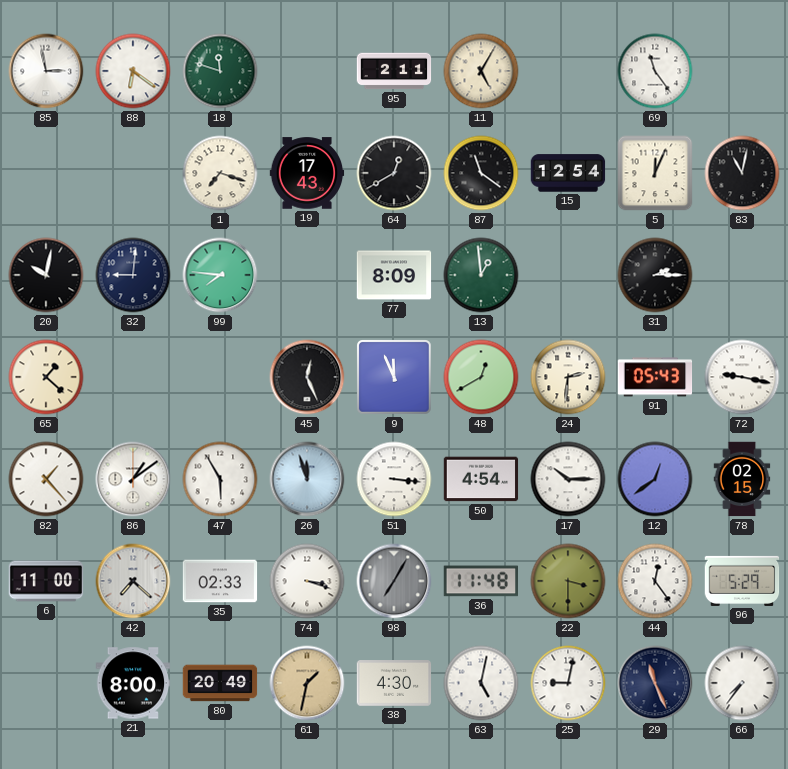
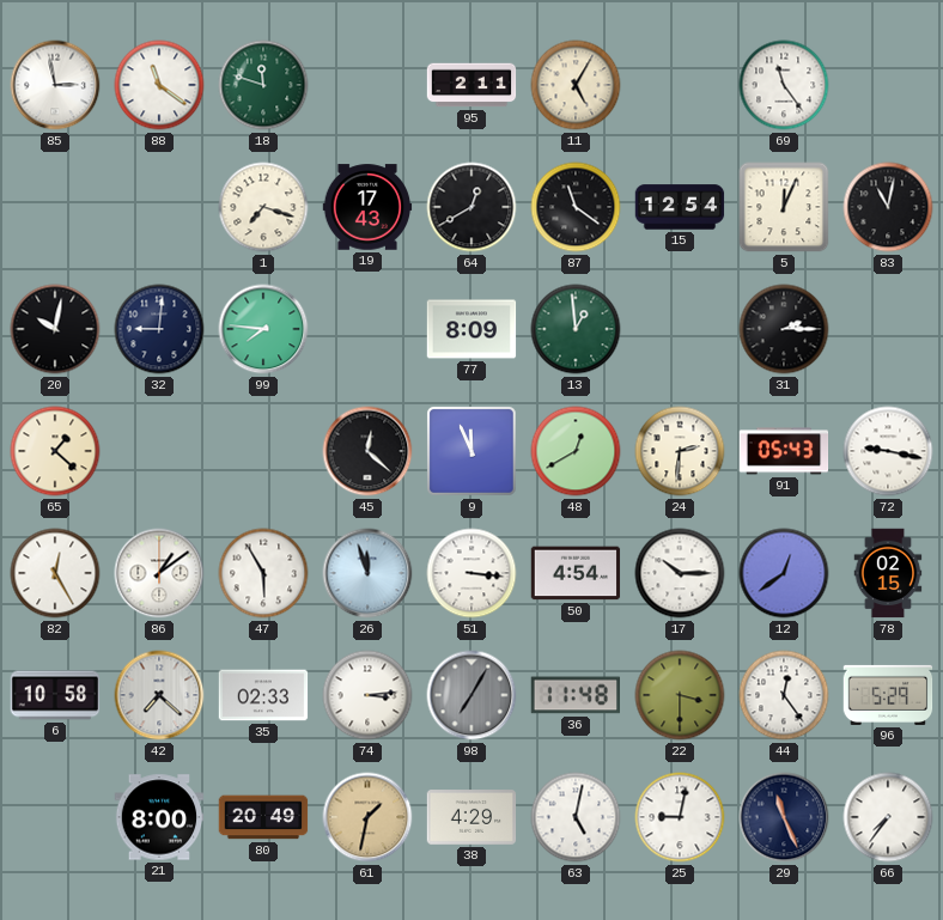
88: 6:21 -> 11:21
45: 12:26 -> 12:22
82: 1:23 -> 12:25
6: 11:00 -> 10:58
74: 3:18 -> 3:14
38: 4:30 -> 4:29
